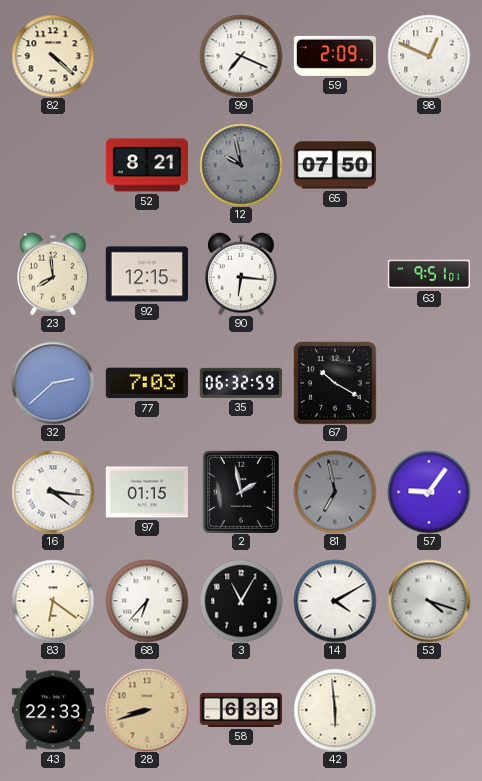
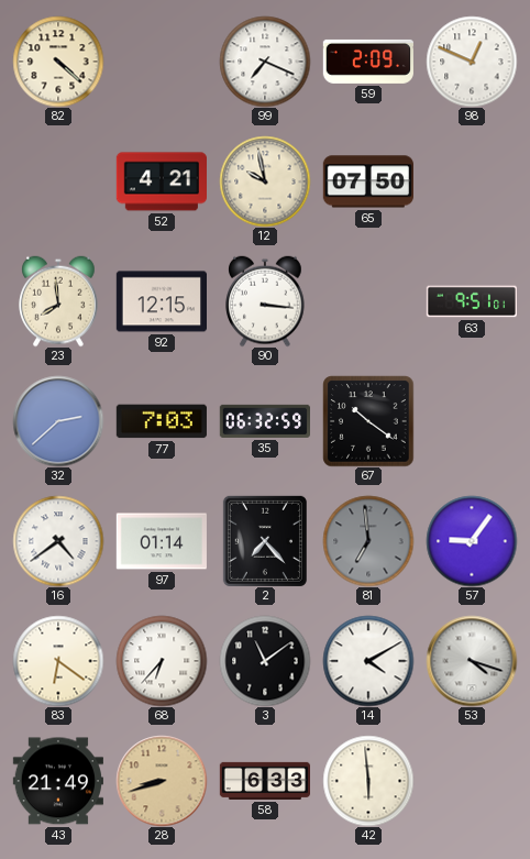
52: 8:21 -> 4:21
12 dial: grey -> cream
90: 6:16 -> 3:16
67: 10:20 -> 10:21
16: 4:16 -> 4:39
97: 01:15 -> 01:14
2: 1:58 -> 7:23
81: 6:58 -> 6:59
3: 11:05 -> 11:09
43: 22:33 -> 21:49
